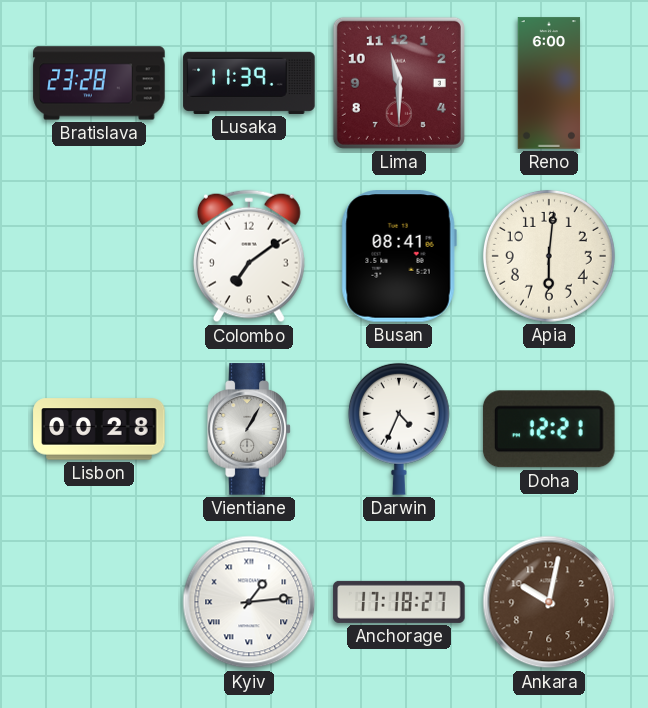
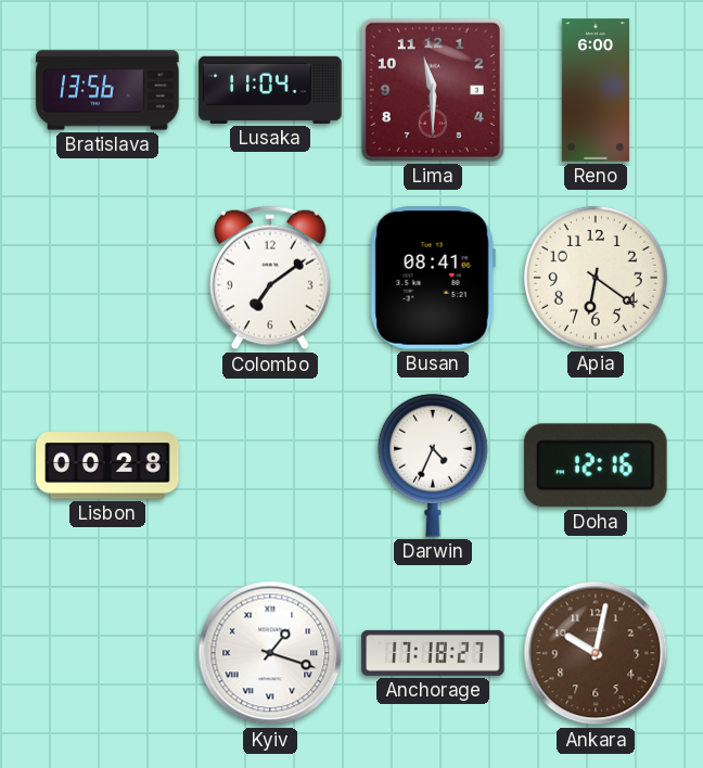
Bratislava: 23:28 -> 13:56
Lusaka: 11:39 -> 11:04
Apia: 6:01 -> 6:21
Vientiane: 1:05 -> none
Doha: 12:21 -> 12:16
Kyiv: 1:14 -> 1:18
